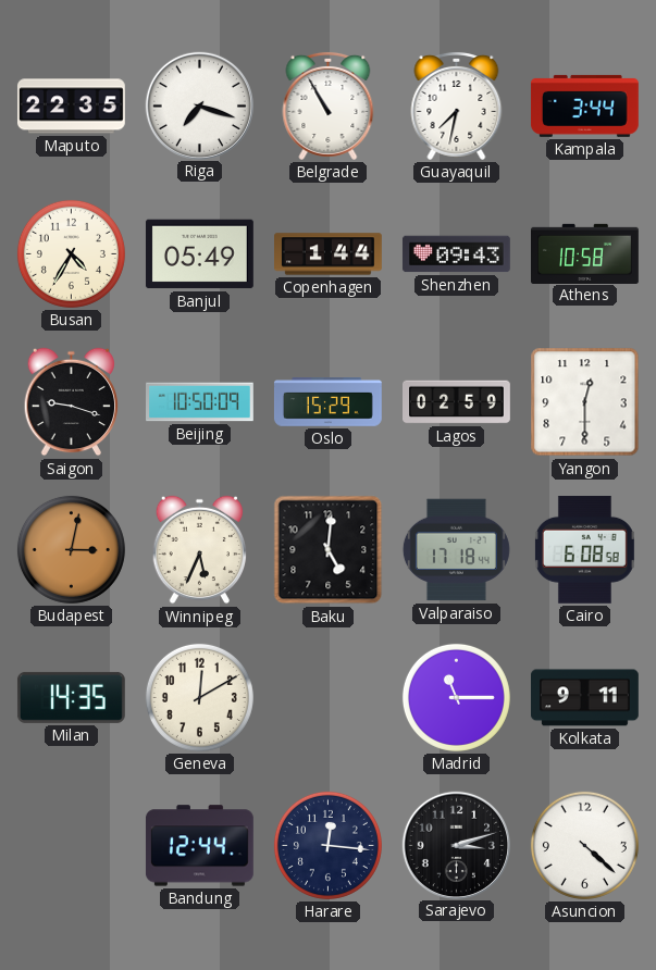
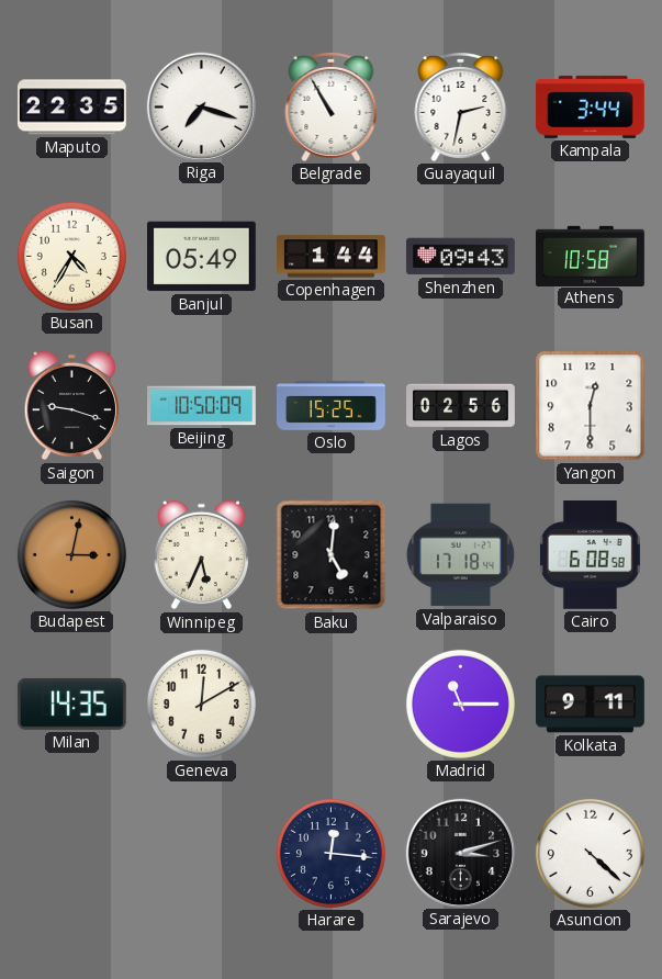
Guayaquil: 7:32 -> 2:32
Oslo: 15:29 -> 15:25
Lagos: 02:59 -> 02:56
Bandung: 12:44 -> none
